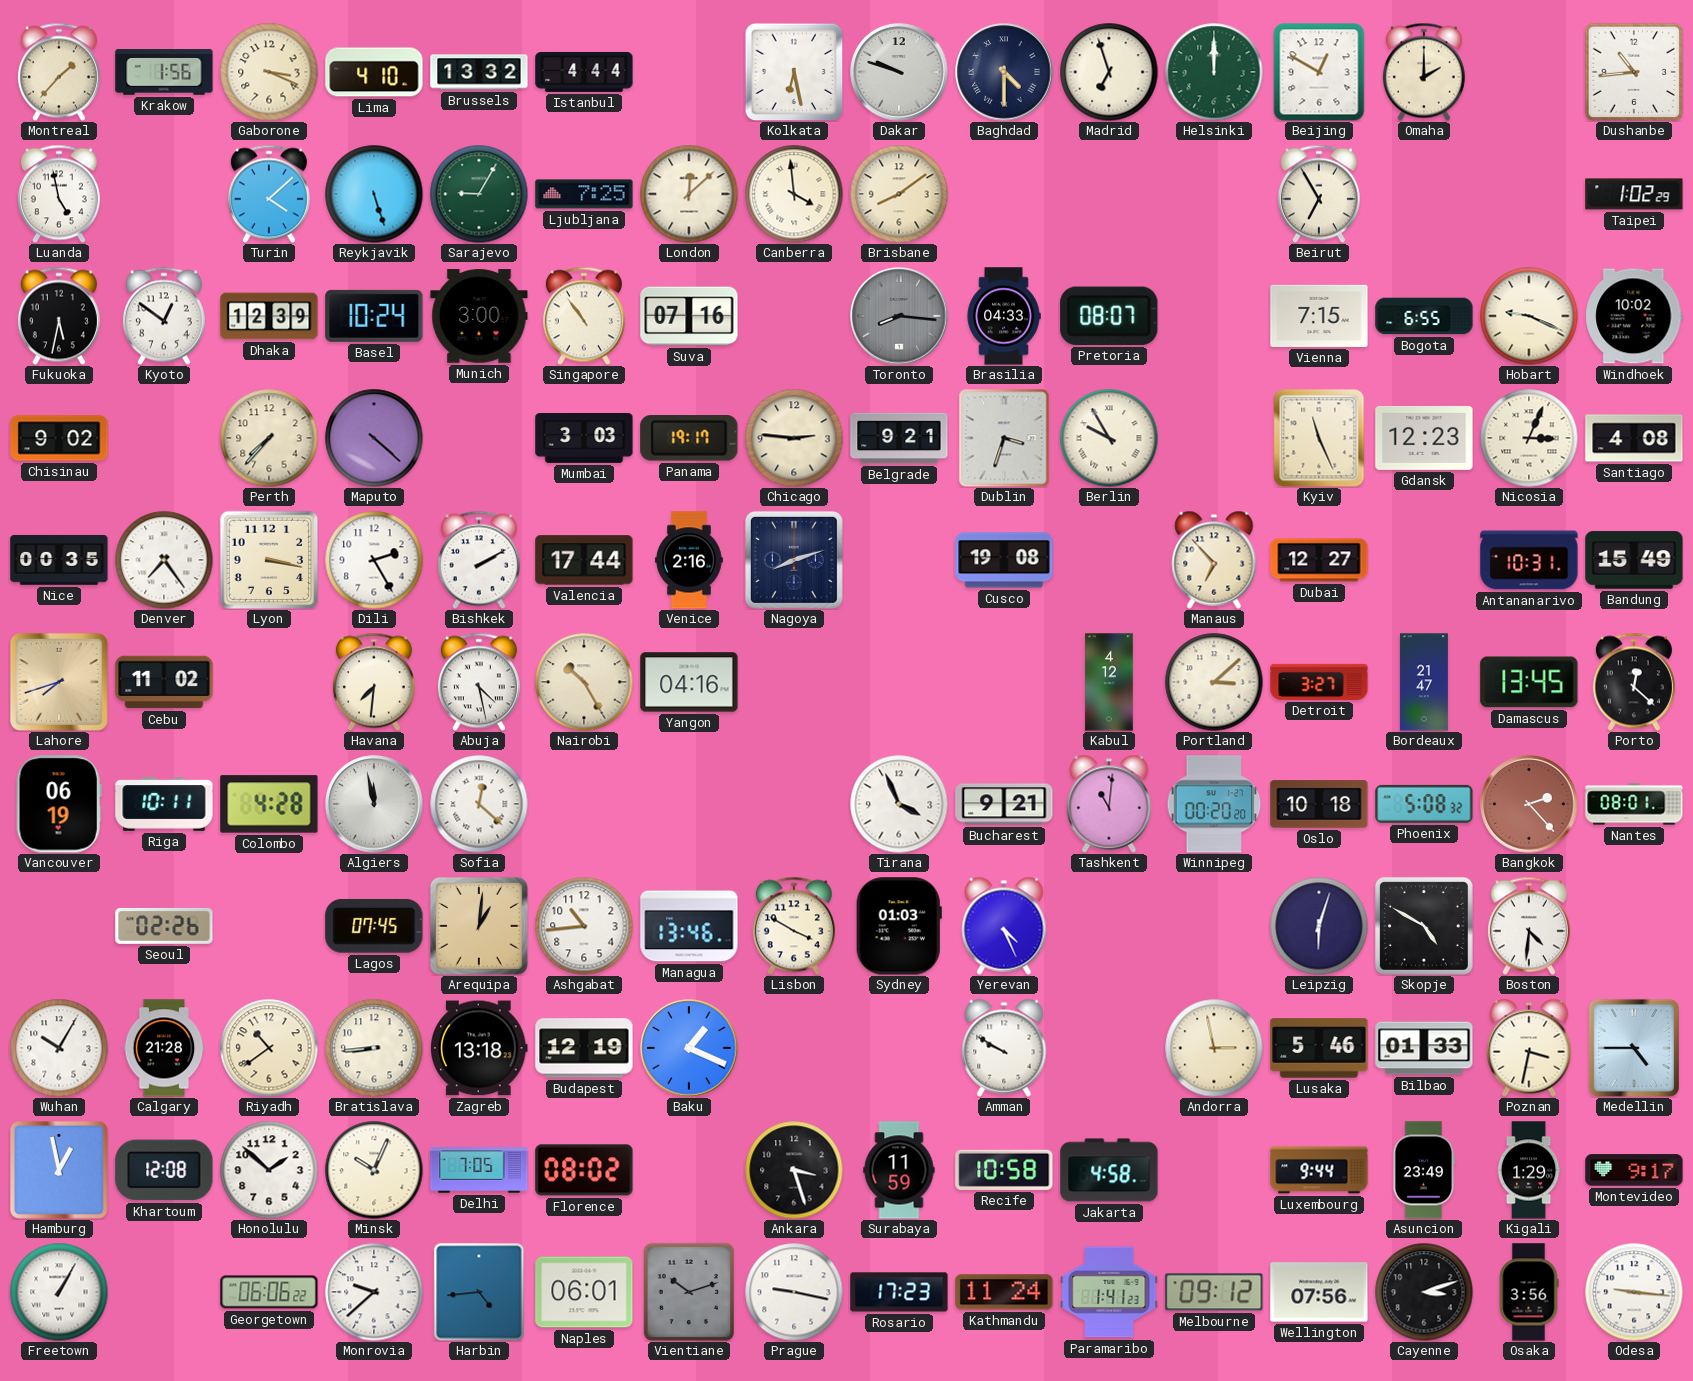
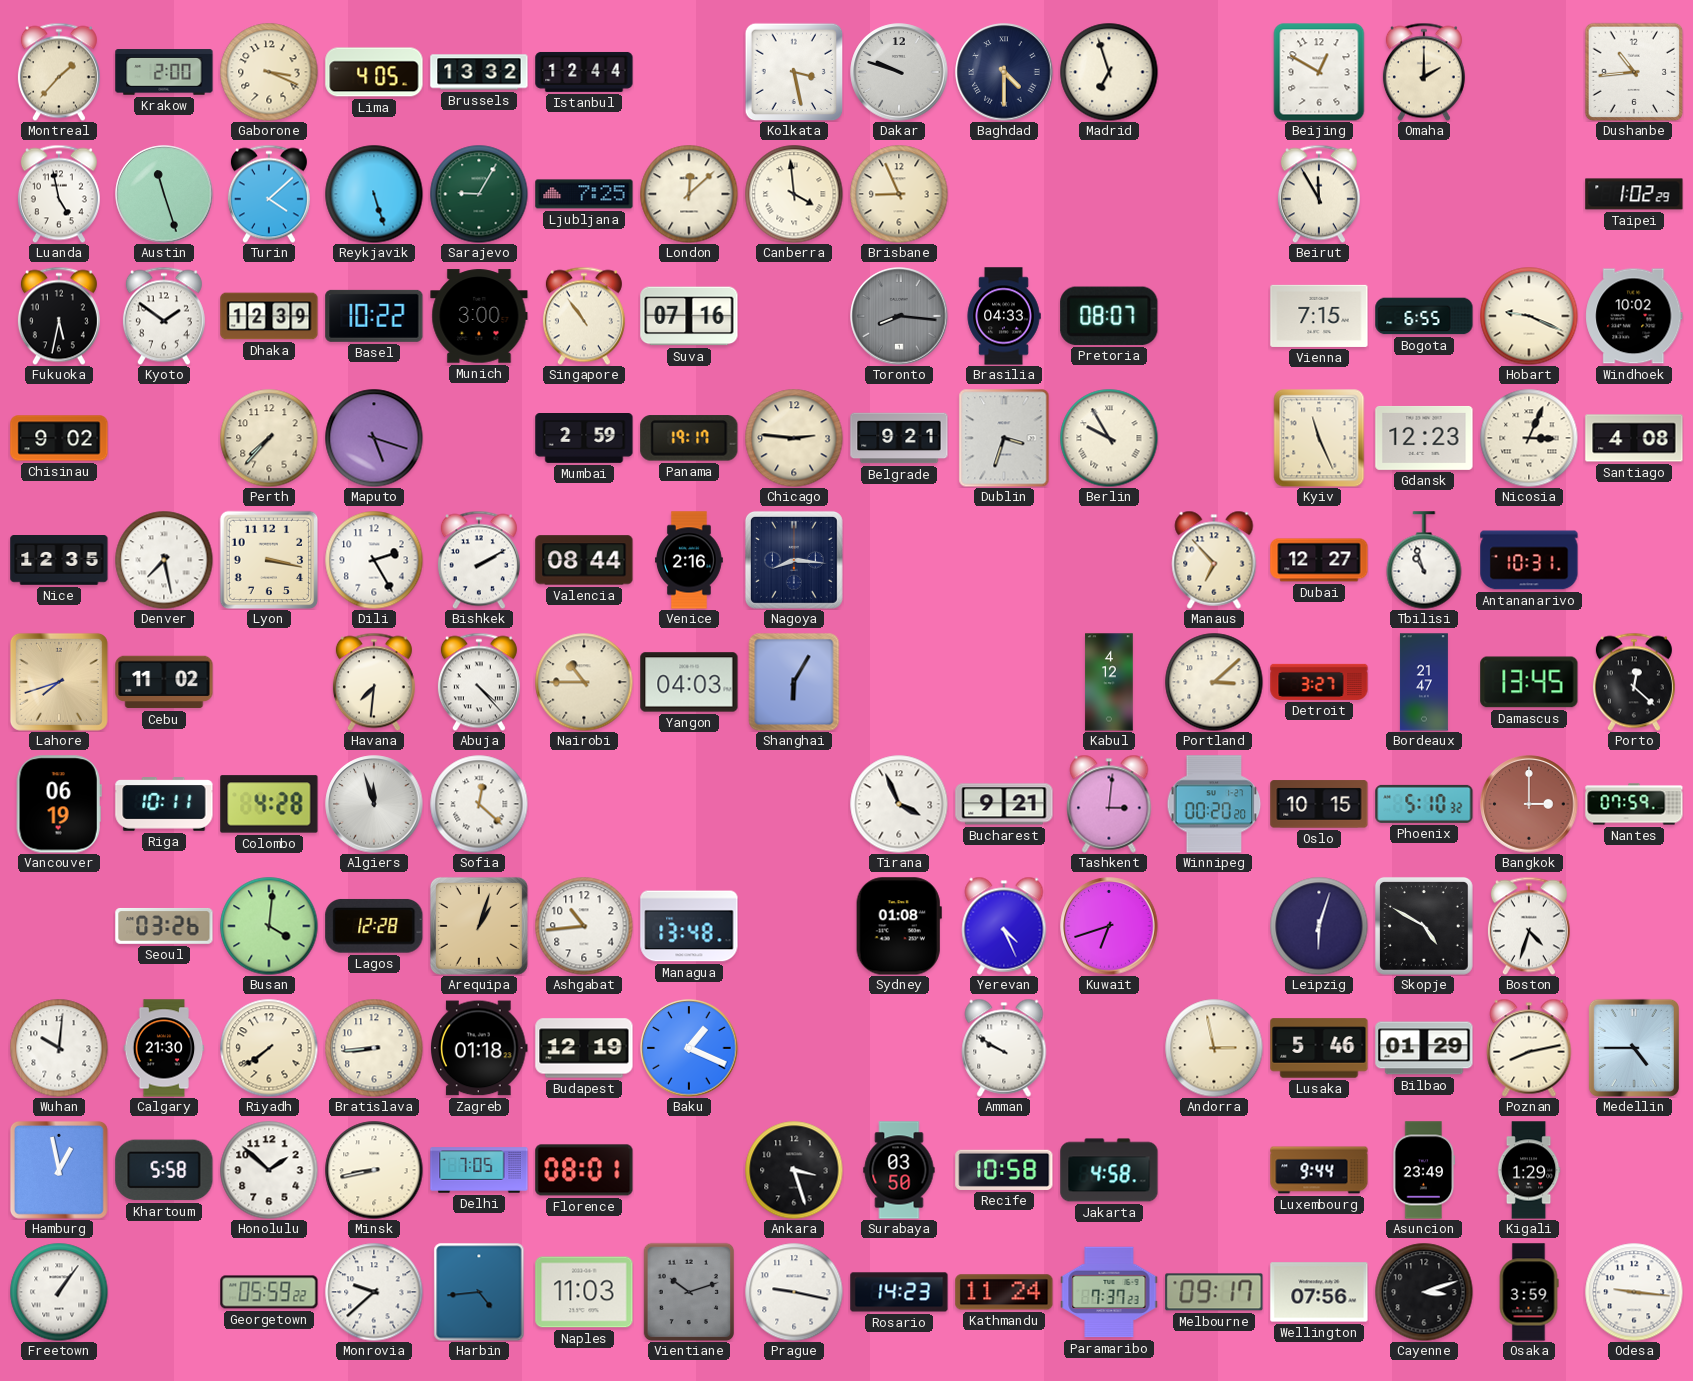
Krakow: 1:56 -> 2:00
Lima: 4:10 -> 4:05
Istanbul: 4:44 -> 12:44
Kolkata: 6:28 -> 3:28
Helsinki: 12:00 -> none
Austin: none -> 11:27
Brisbane: 8:09 -> 8:56
Beirut: 6:55 -> 11:55
Kyoto: 12:51 -> 1:51
Basel: 10:24 -> 10:22
Maputo: 4:22 -> 5:18
Mumbai: 3:03 -> 2:59
Nice: 00:35 -> 12:35
Denver: 7:24 -> 7:28
Valencia: 17:44 -> 08:44
Nagoya: 8:12 -> 8:16
Cusco: 19:08 -> none
Tbilisi: none -> 10:57
Bandung: 15:49 -> none
Abuja: 4:28 -> 4:23
Nairobi: 10:25 -> 10:45
Yangon: 04:16 -> 04:03
Shanghai: none -> 6:05
Algiers: 11:58 -> 11:57
Tashkent: 11:01 -> 3:01
Oslo: 10:18 -> 10:15
Phoenix: 5:08 -> 5:10
Bangkok: 2:23 -> 3:00
Nantes: 08:01 -> 07:59
Seoul: 02:26 -> 03:26
Busan: none -> 4:01
Lagos: 07:45 -> 12:28
Arequipa: 1:01 -> 1:03
Managua: 13:46 -> 13:48
Lisbon: 3:50 -> none
Sydney: 01:03 -> 01:08
Kuwait: none -> 6:42
Boston: 4:31 -> 4:33
Wuhan: 10:05 -> 10:01
Calgary: 21:28 -> 21:30
Riyadh: 10:39 -> 7:39
Zagreb: 13:18 -> 01:18
Bilbao: 01:33 -> 01:29
Poznan: 3:32 -> 8:13
Khartoum: 12:08 -> 5:58
Minsk: 10:04 -> 8:43
Florence: 08:02 -> 08:01
Surabaya: 11:59 -> 03:50
Montevideo: 9:17 -> none
Freetown: 1:05 -> 1:06
Georgetown: 06:06 -> 05:59
Naples: 06:01 -> 11:03
Rosario: 17:23 -> 14:23
Paramaribo: 1:41 -> 7:37
Melbourne: 09:12 -> 09:17
Osaka: 3:56 -> 3:59
